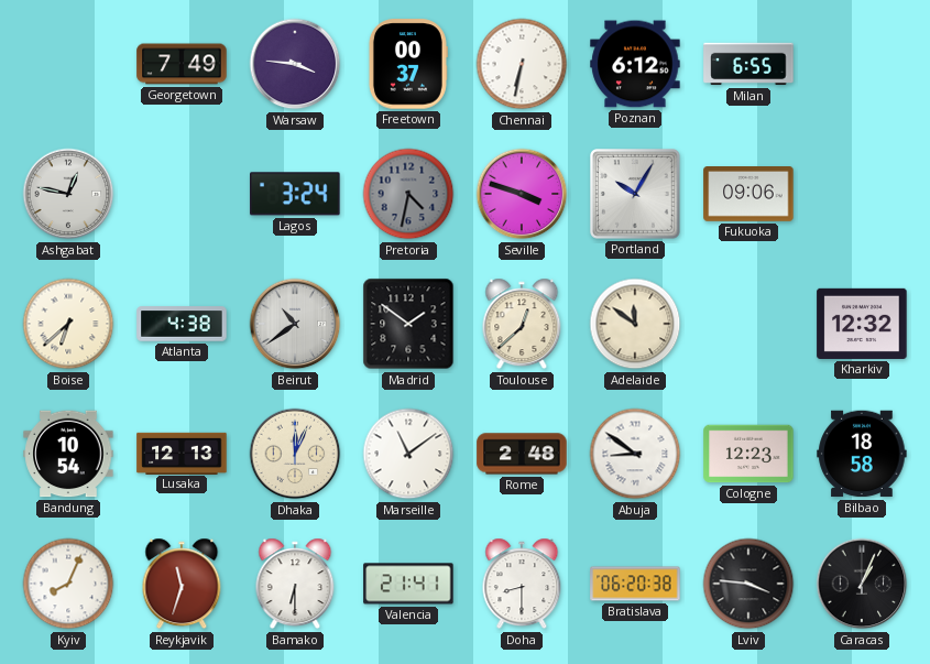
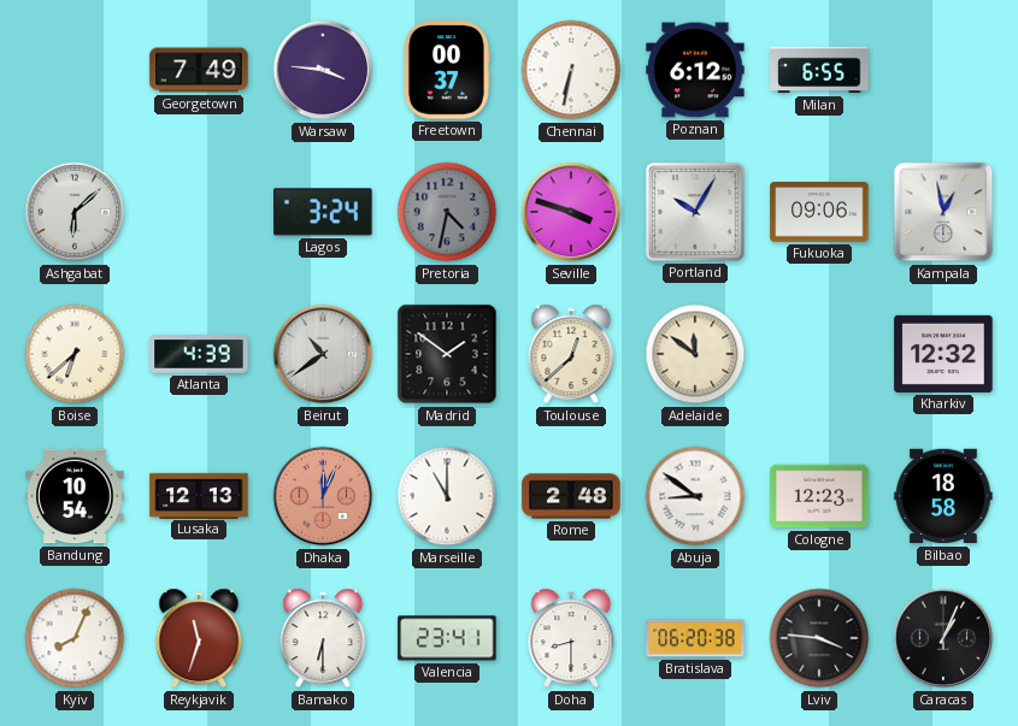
Ashgabat: 12:47 -> 6:08
Kampala: none -> 12:58
Atlanta: 4:38 -> 4:39
Dhaka dial: cream -> salmon
Marseille: 11:09 -> 11:00
Valencia: 21:41 -> 23:41
